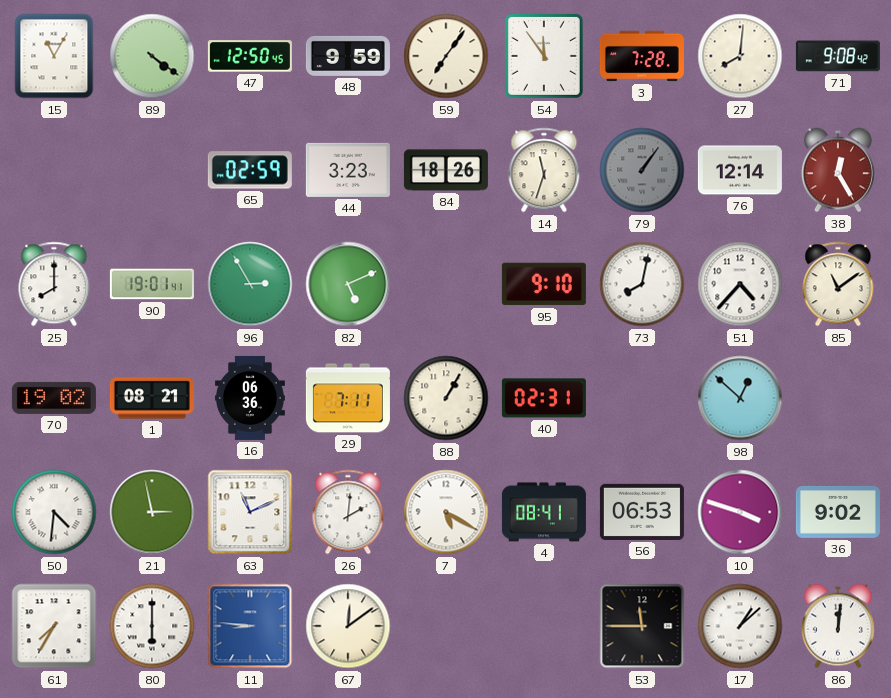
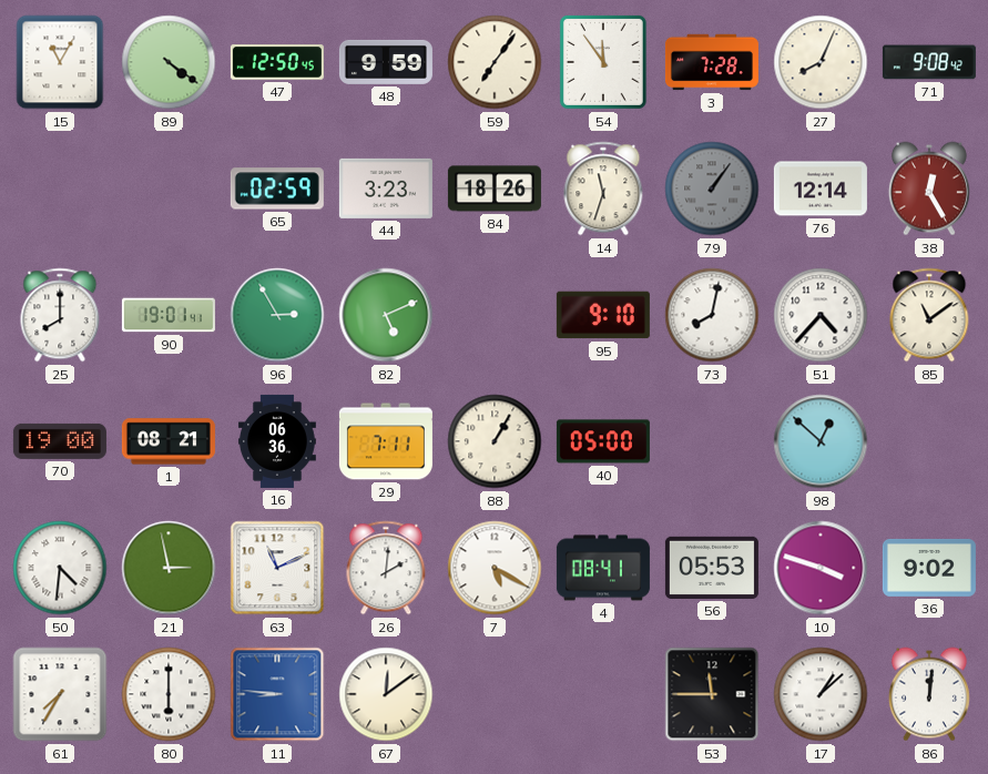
27: 8:01 -> 8:04
70: 19:02 -> 19:00
40: 02:31 -> 05:00
56: 06:53 -> 05:53
